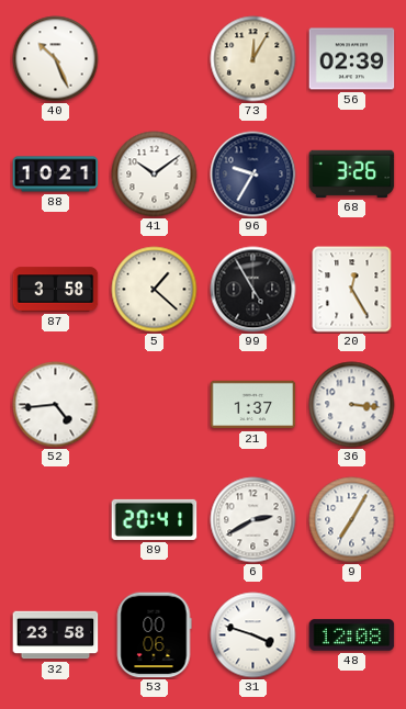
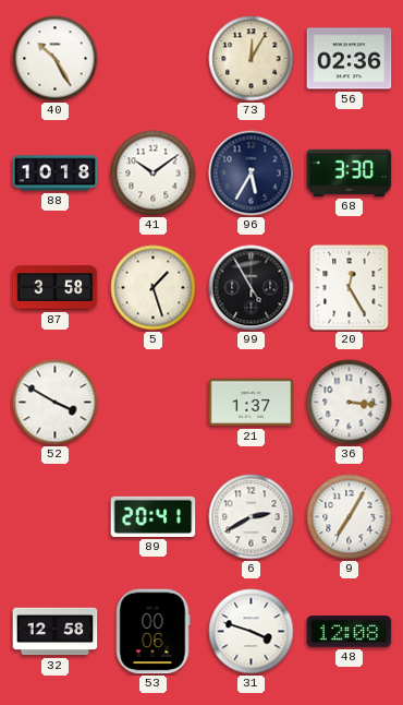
40: 10:26 -> 10:25
56: 02:39 -> 02:36
88: 10:21 -> 10:18
96: 9:35 -> 5:35
68: 3:26 -> 3:30
5: 1:22 -> 1:27
52: 4:44 -> 3:50
32: 23:58 -> 12:58
